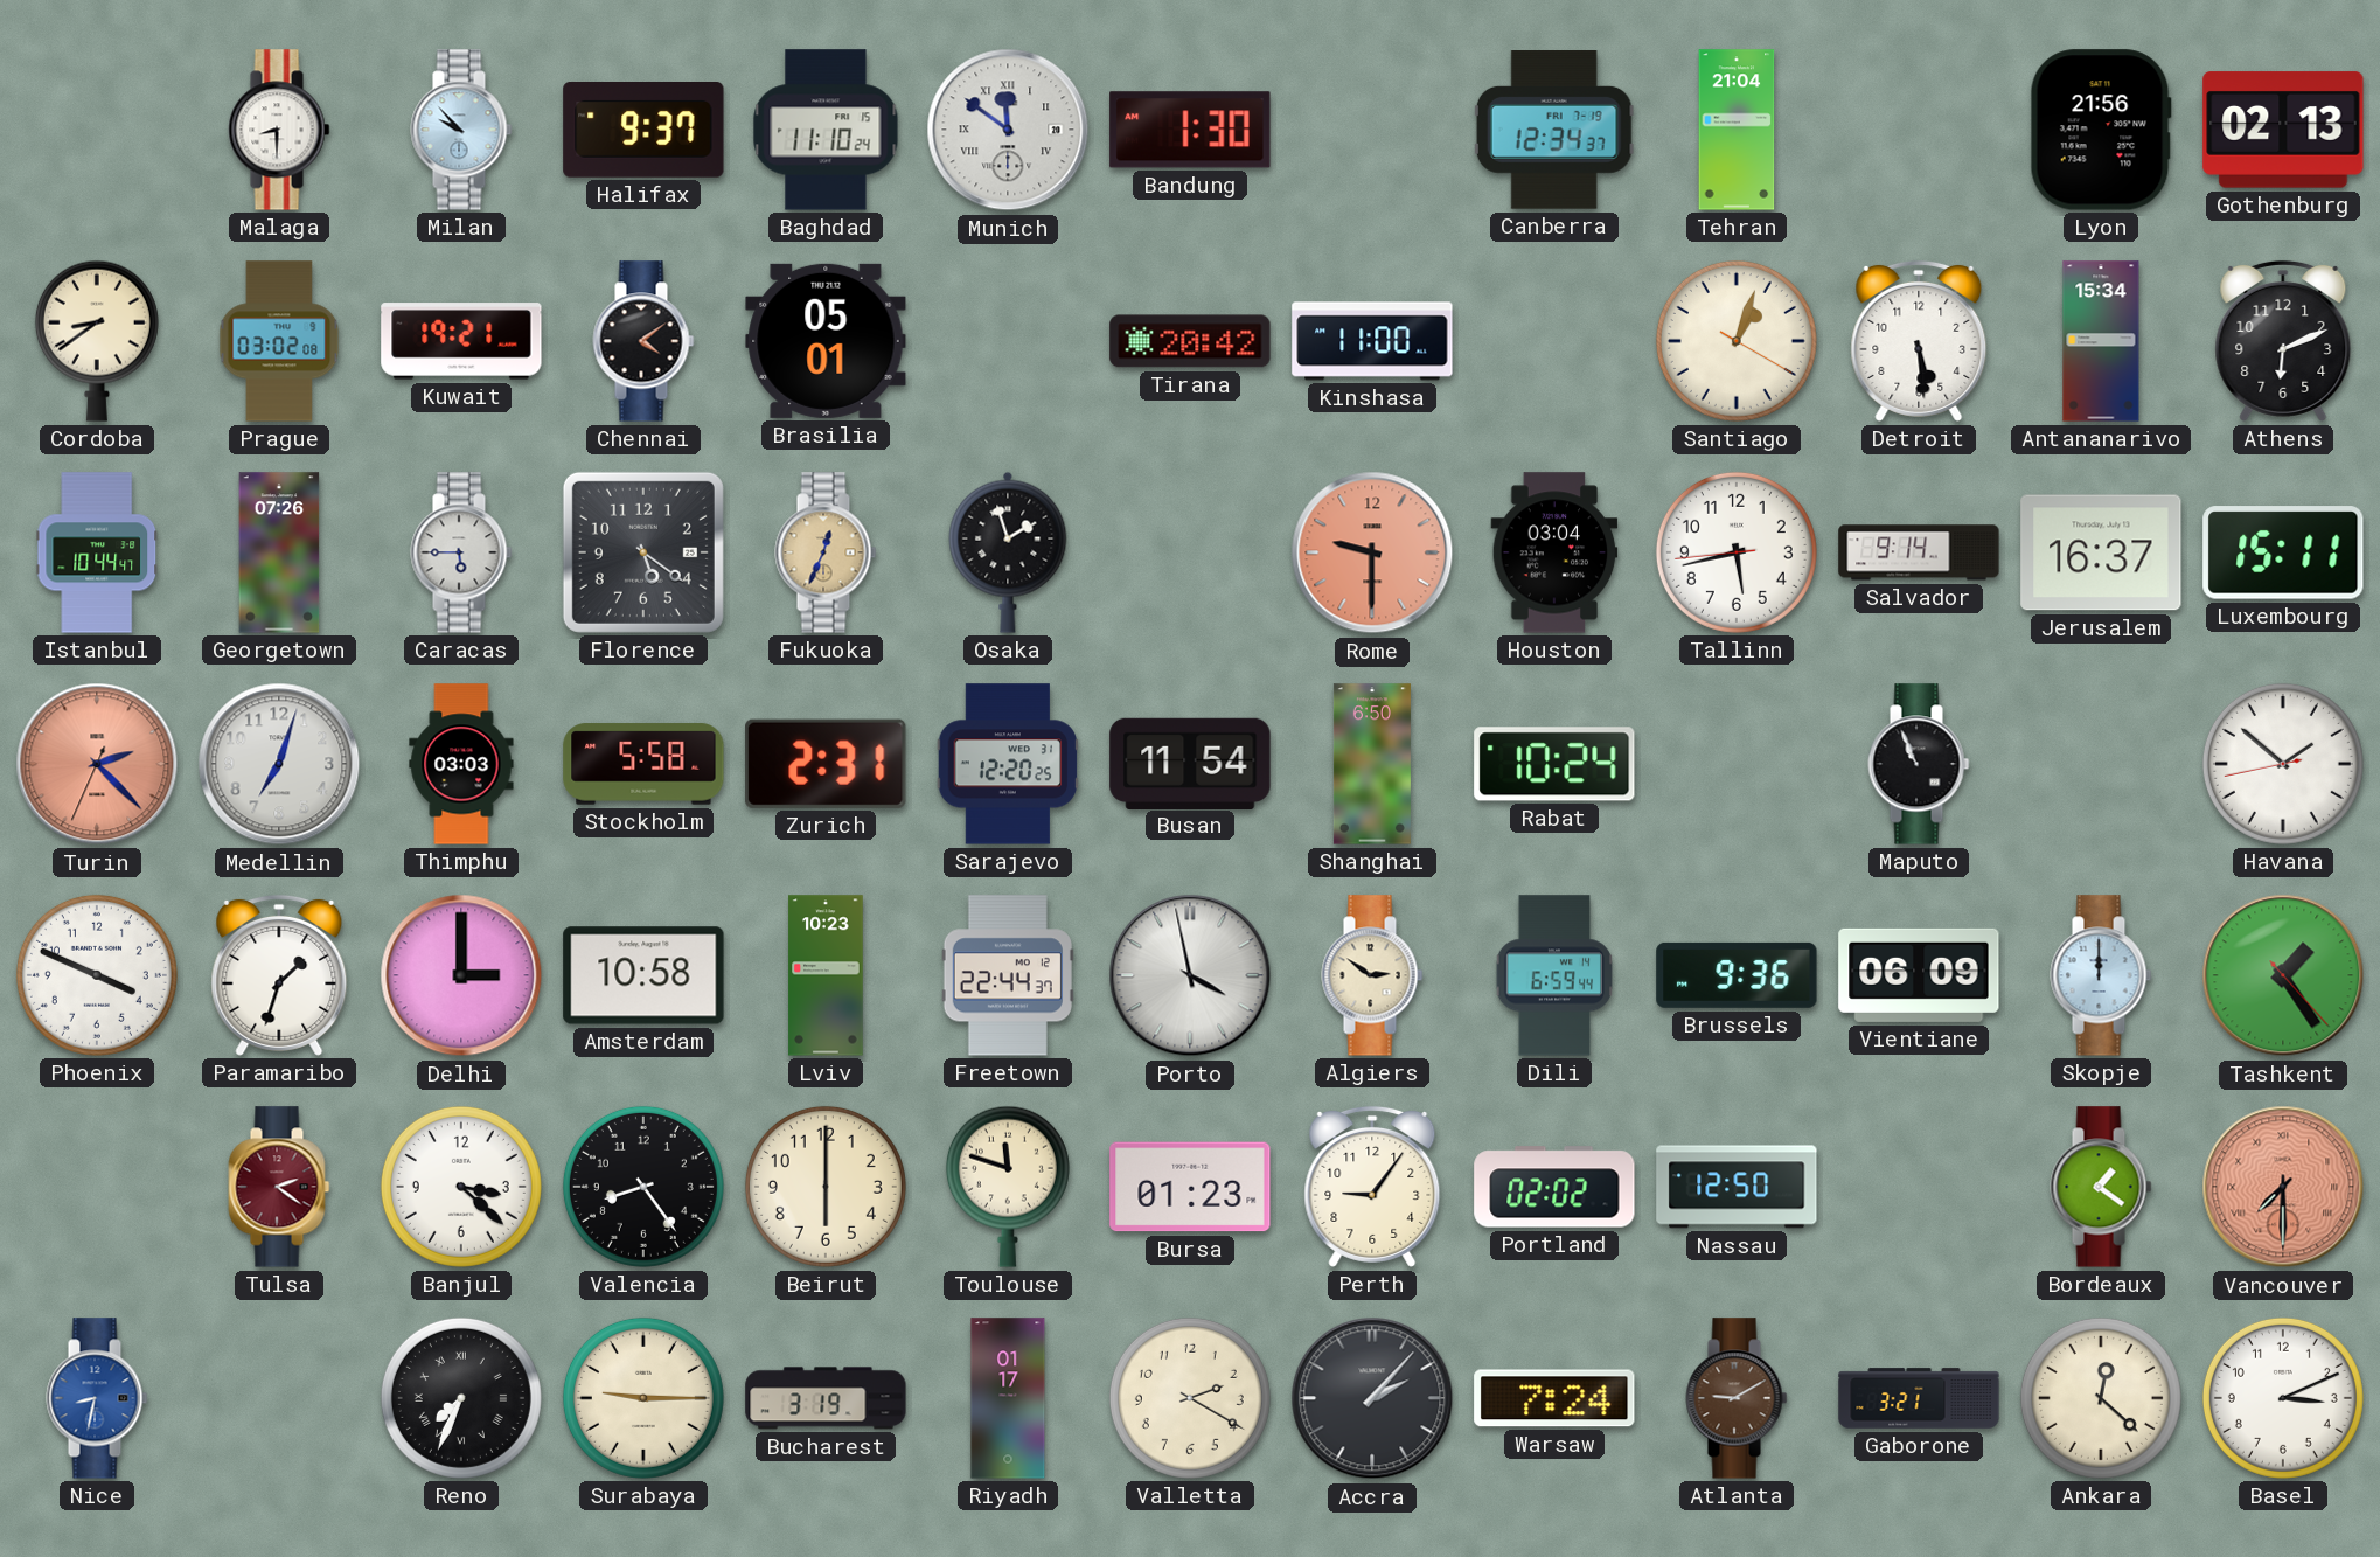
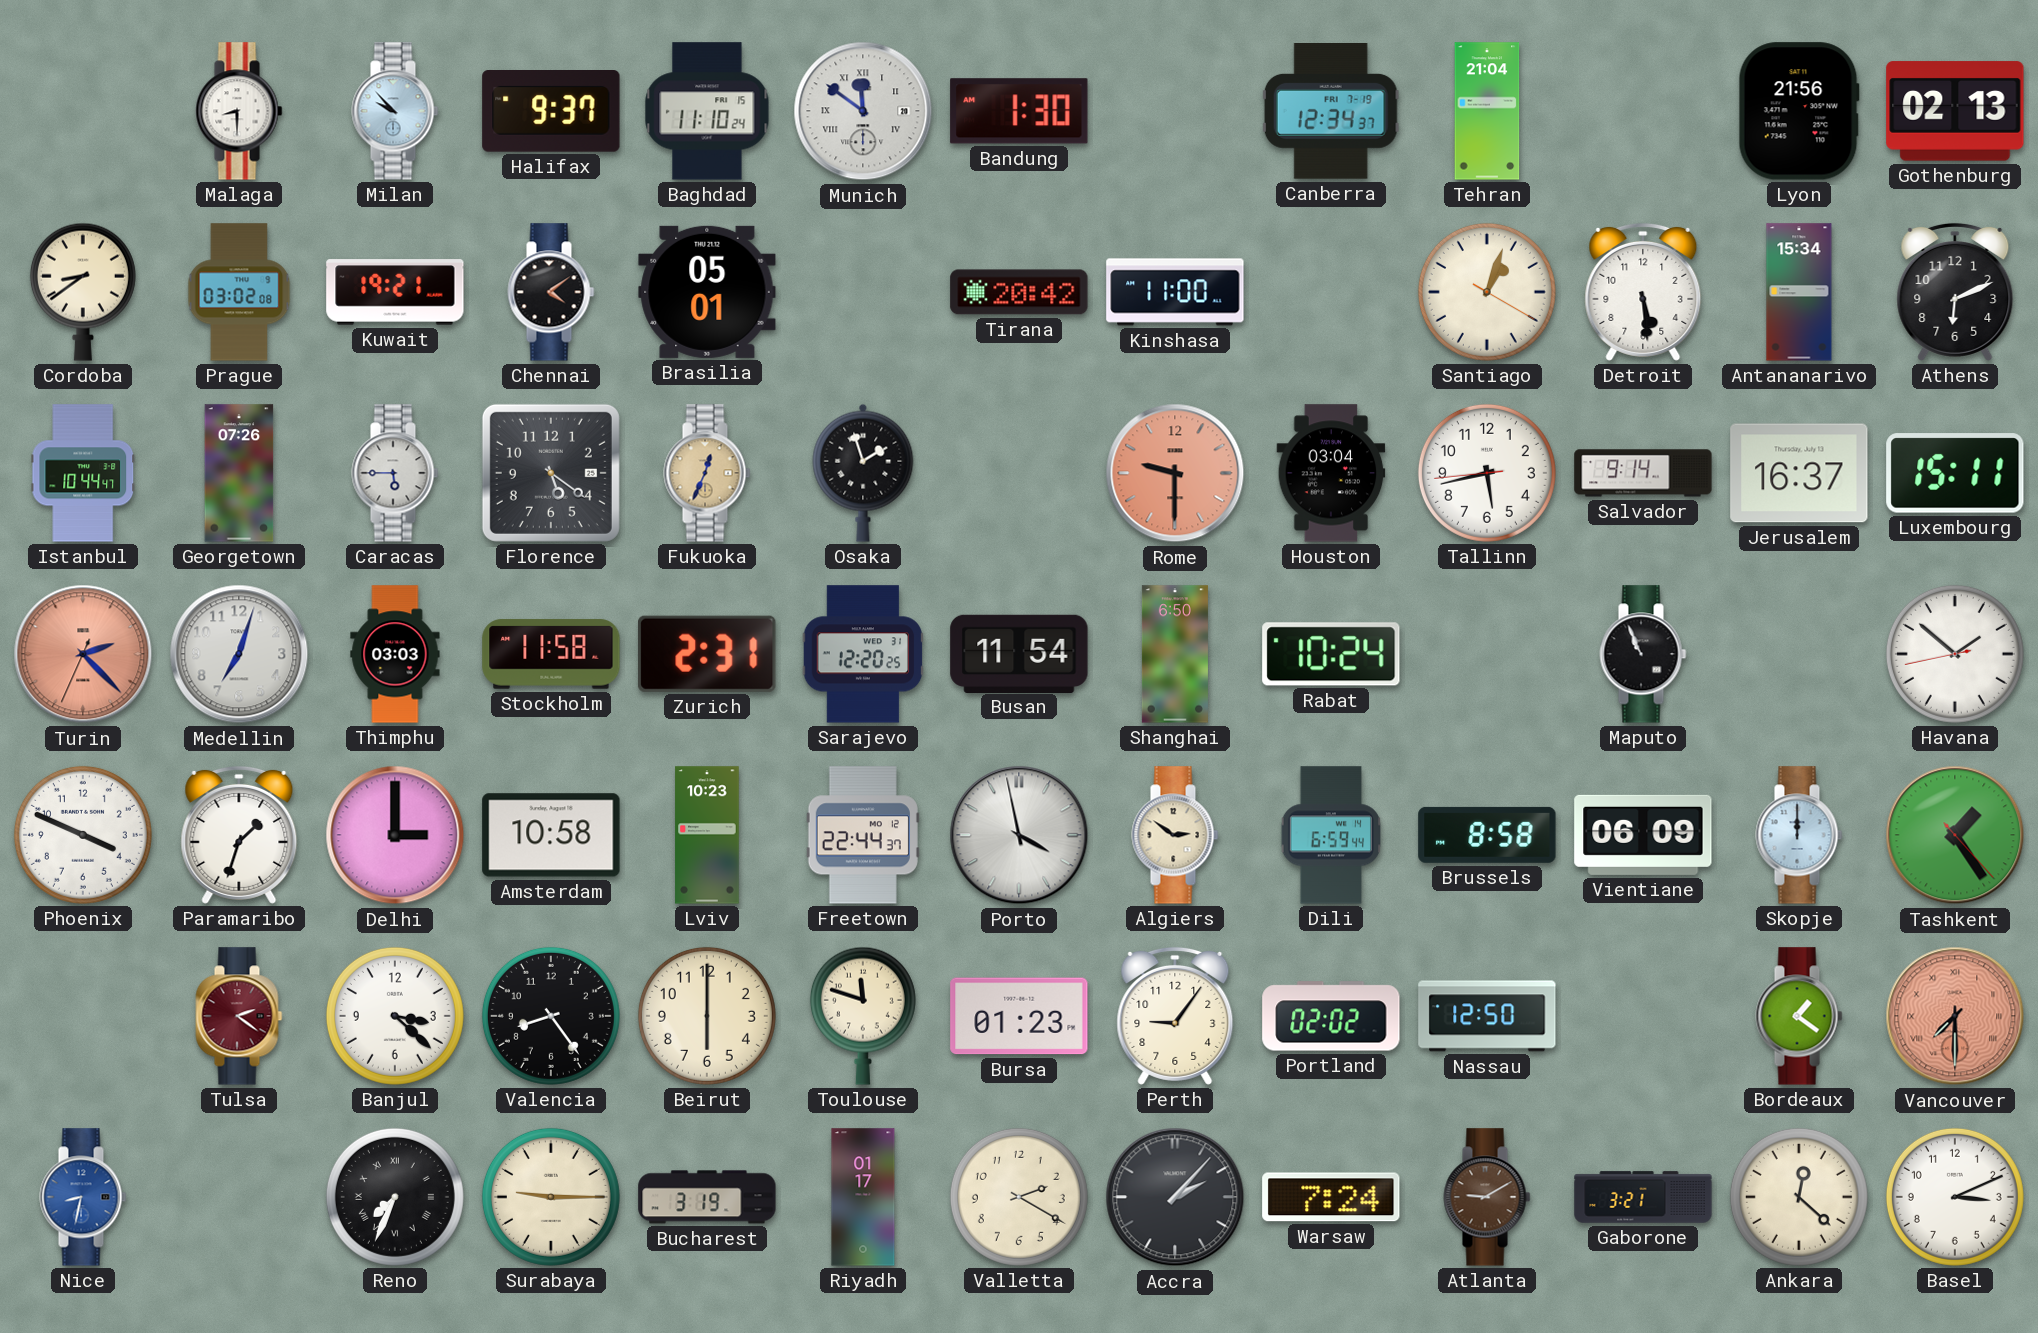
Stockholm: 5:58 -> 11:58
Brussels: 9:36 -> 8:58
